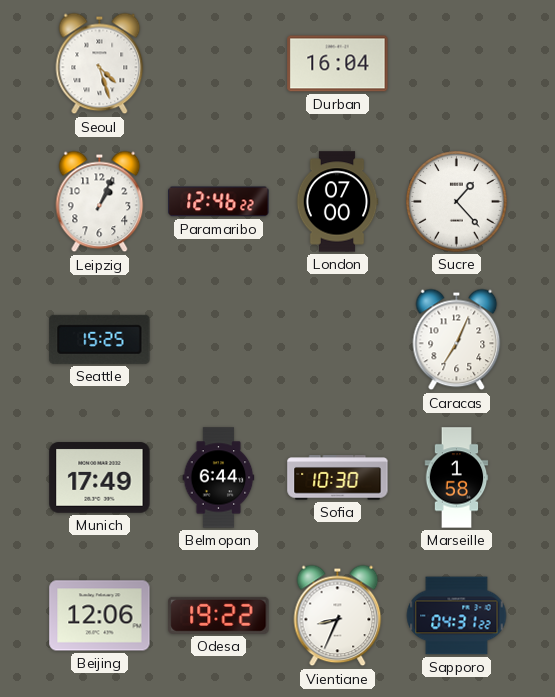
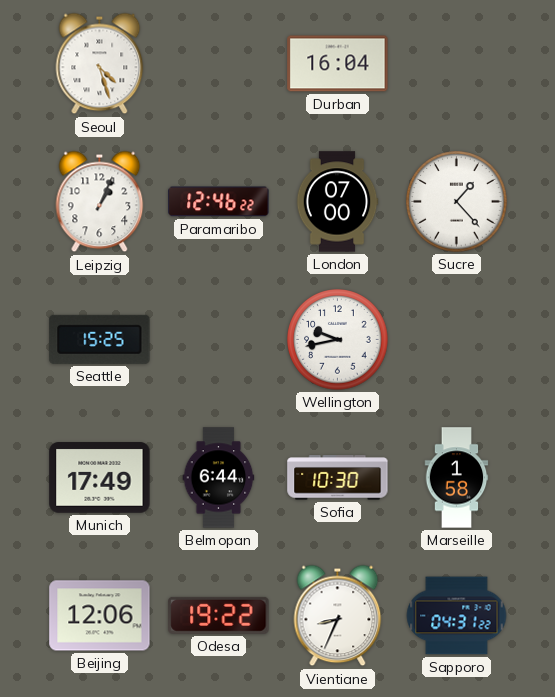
Wellington: none -> 9:43
Caracas: 7:04 -> none
